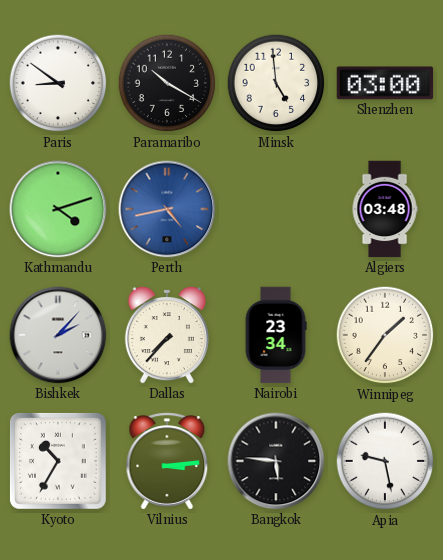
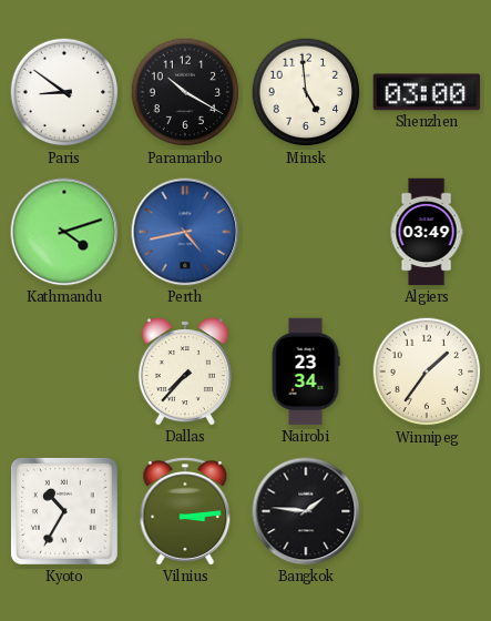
Algiers: 03:48 -> 03:49
Bishkek: 2:07 -> none
Bangkok: 5:46 -> 1:46
Apia: 9:28 -> none
